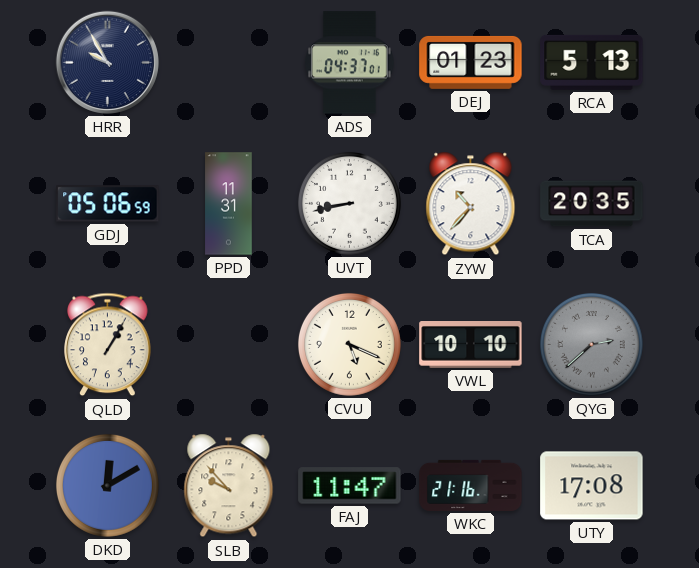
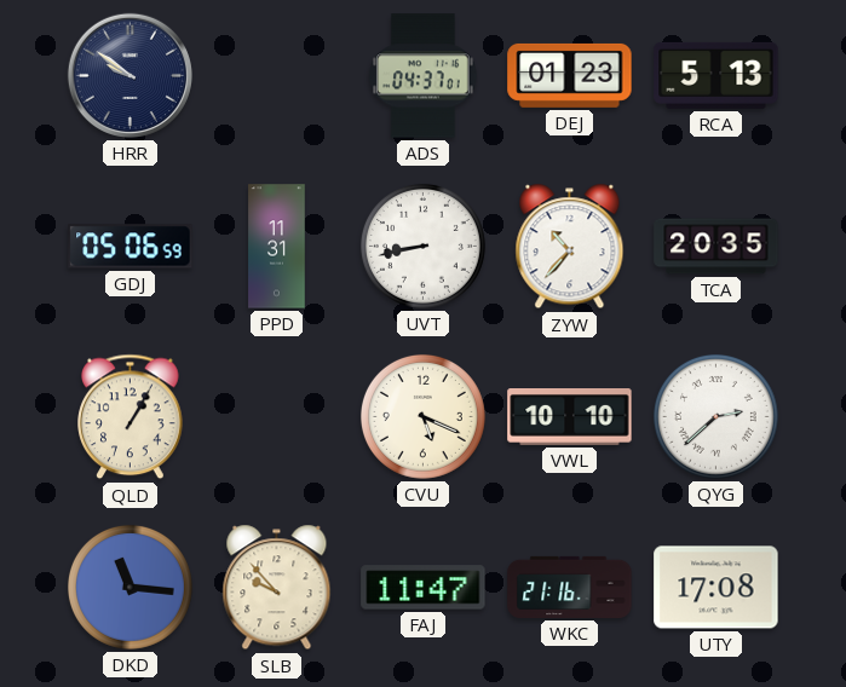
HRR: 9:55 -> 9:51
QYG dial: grey -> white
DKD: 12:10 -> 11:16
